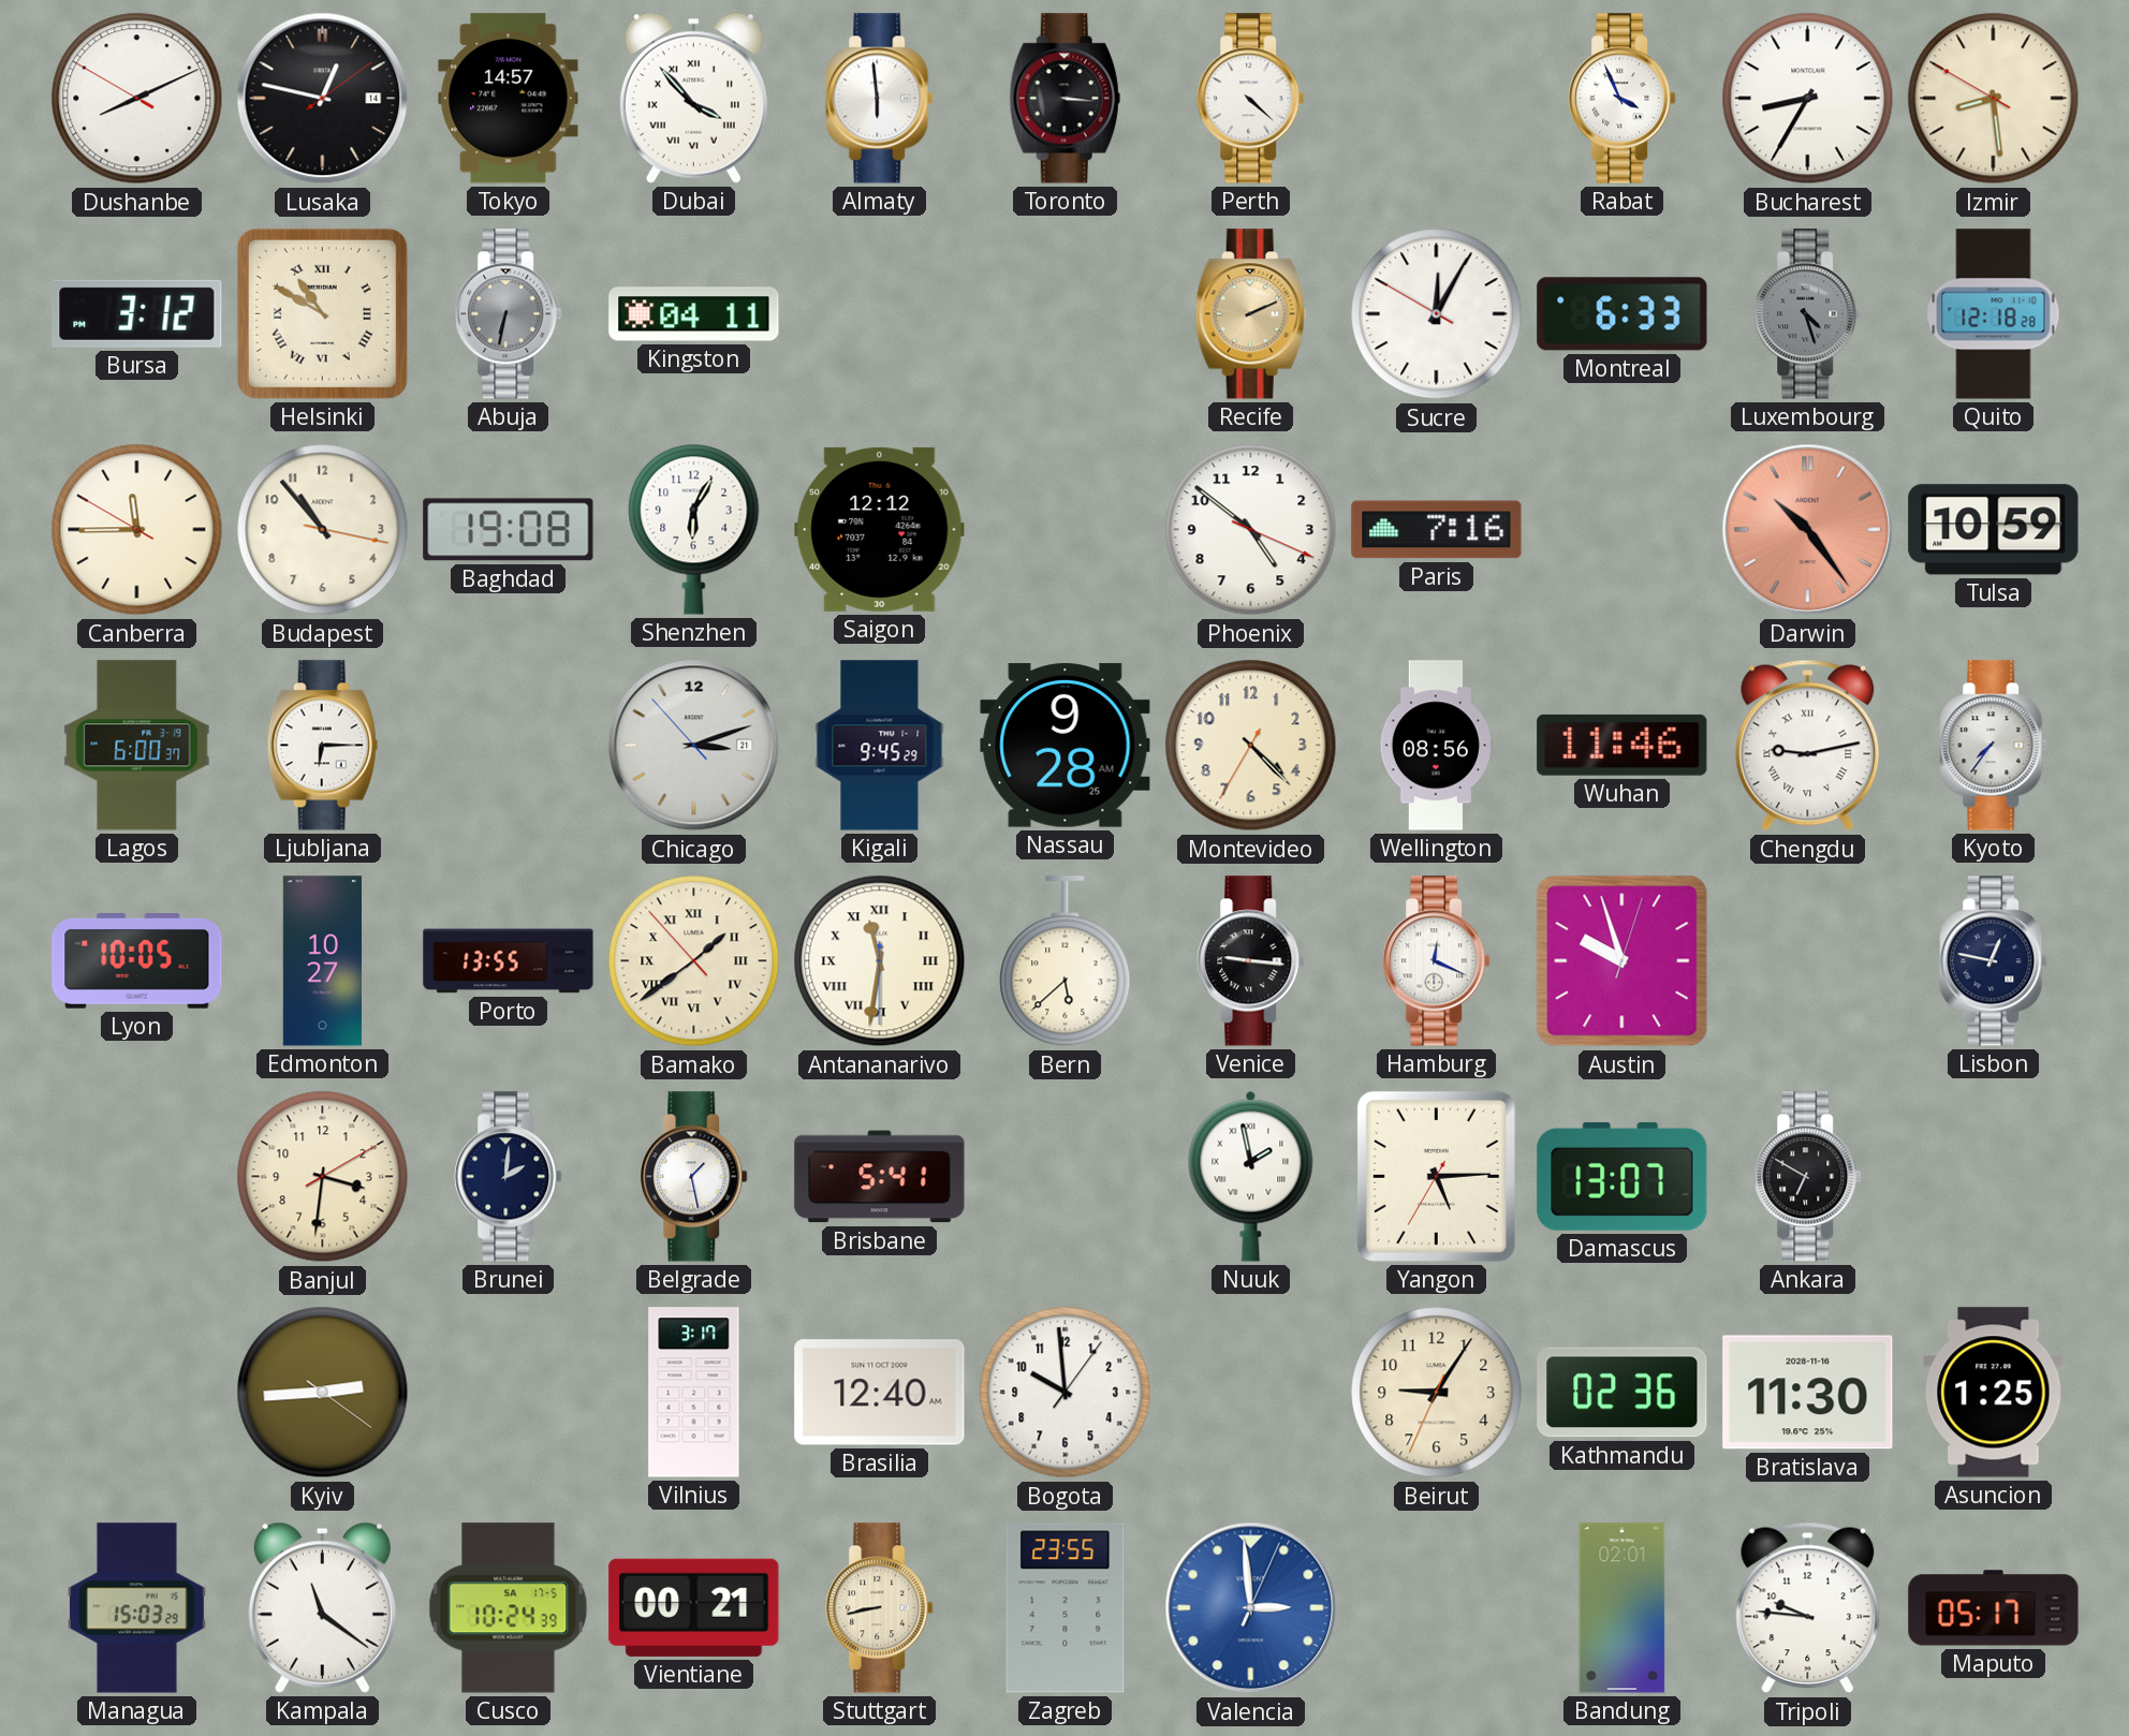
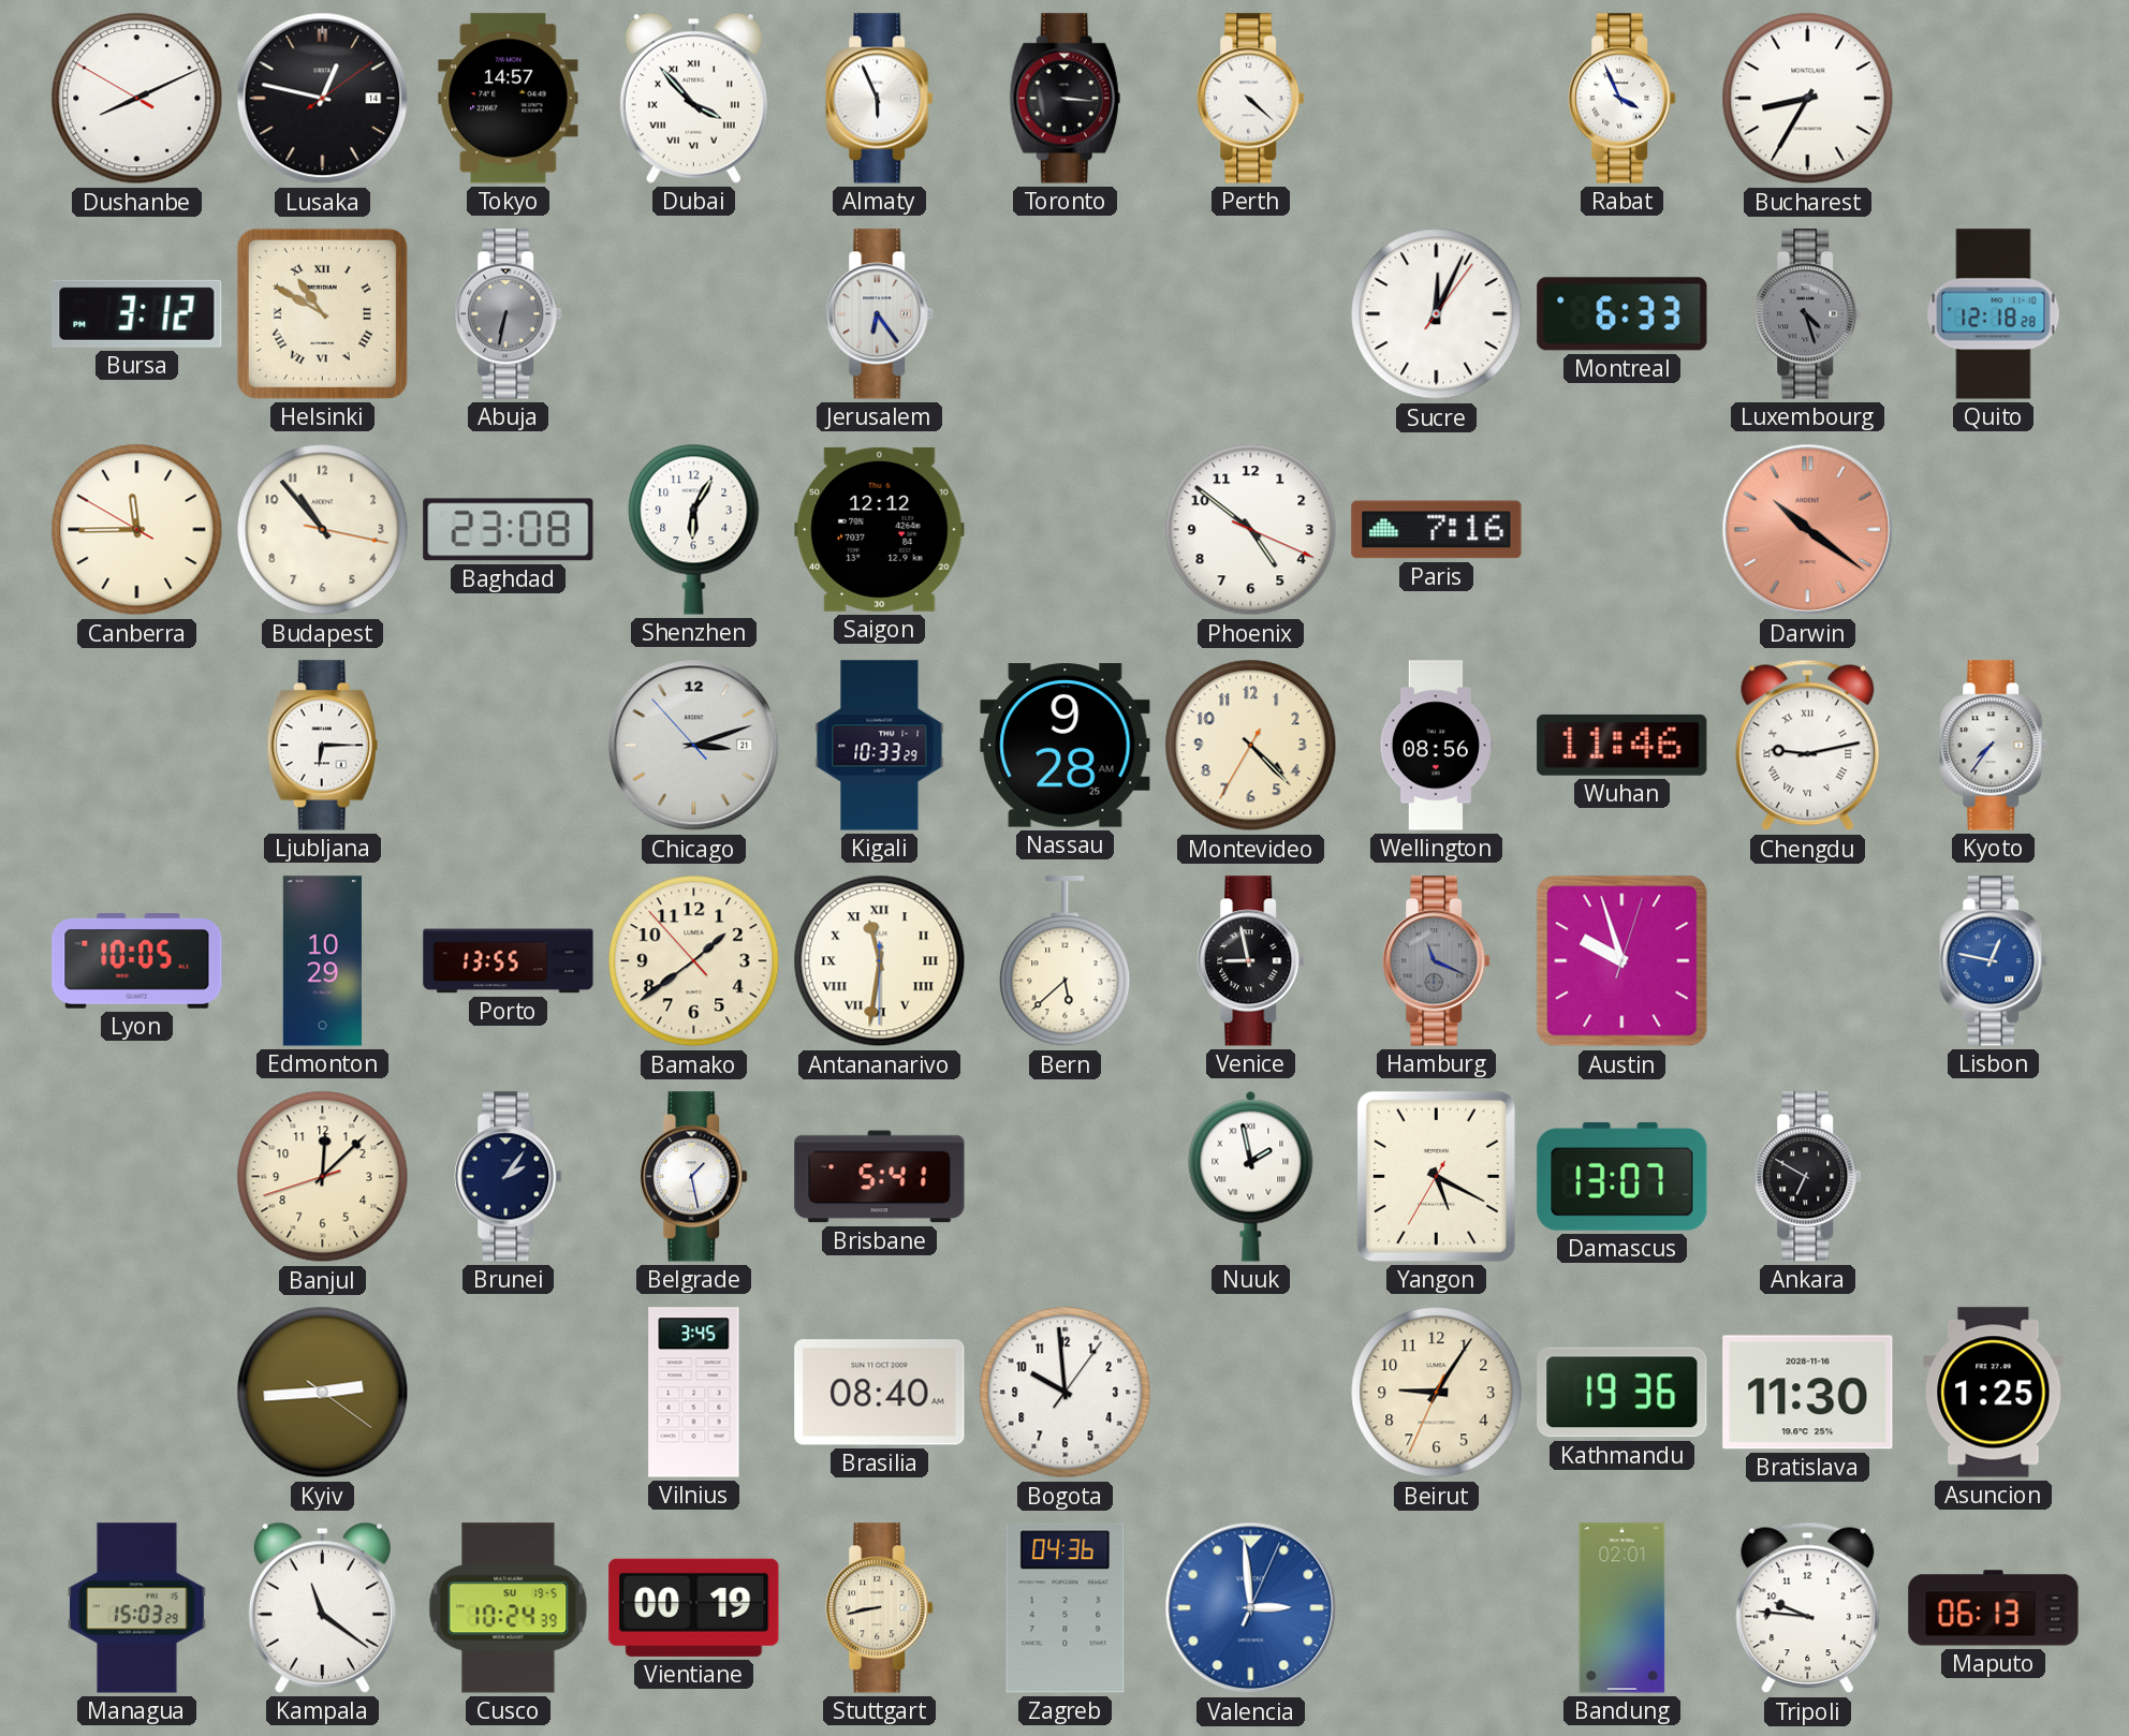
Almaty: 5:59 -> 5:56
Izmir: 8:28 -> none
Kingston: 04:11 -> none
Jerusalem: none -> 6:24
Recife: 2:11 -> none
Sucre: 12:04:50 -> 12:04:06
Baghdad: 19:08 -> 23:08
Darwin: 10:24 -> 10:21
Tulsa: 10:59 -> none
Lagos: 6:00 -> none
Kigali: 9:45 -> 10:33
Edmonton: 10:27 -> 10:29
Bamako numerals: Roman -> Arabic
Venice: 9:16 -> 8:58
Hamburg: 12:19 -> 11:19
Hamburg dial: white -> grey
Lisbon dial: navy -> blue
Banjul: 3:31 -> 12:07
Brunei: 2:01 -> 2:06
Yangon: 5:14 -> 5:19
Vilnius: 3:17 -> 3:45
Brasilia: 12:40 -> 08:40
Kathmandu: 02:36 -> 19:36
Cusco date: SA 17-5 -> SU 19-5
Vientiane: 00:21 -> 00:19
Zagreb: 23:55 -> 04:36
Maputo: 05:17 -> 06:13
